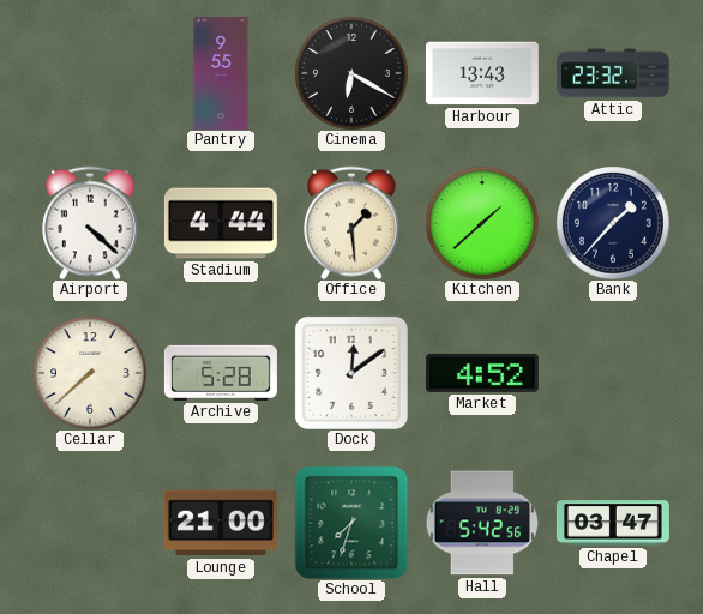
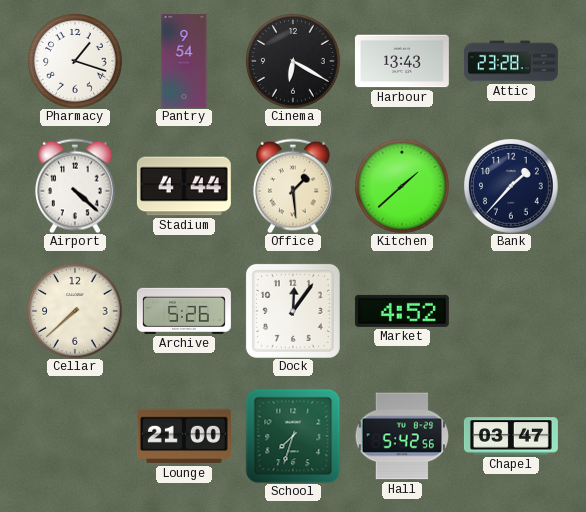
Pharmacy: none -> 1:18
Pantry: 9:55 -> 9:54
Attic: 23:32 -> 23:28
Archive: 5:28 -> 5:26
Dock: 12:09 -> 12:06
